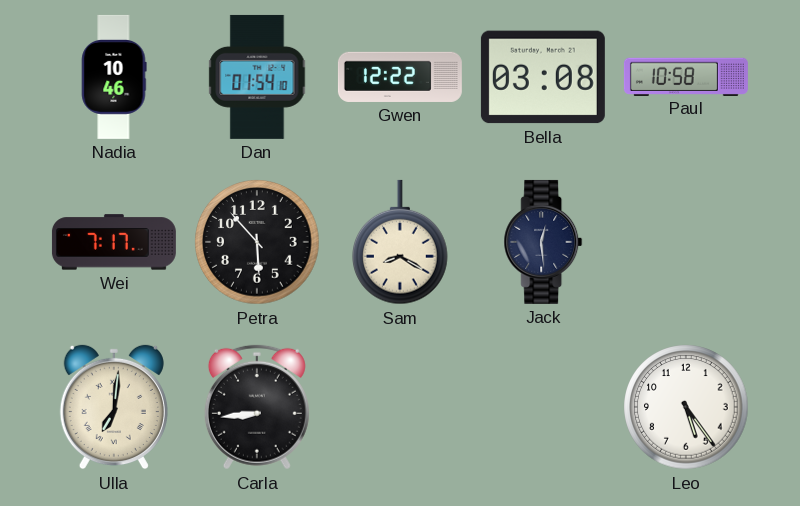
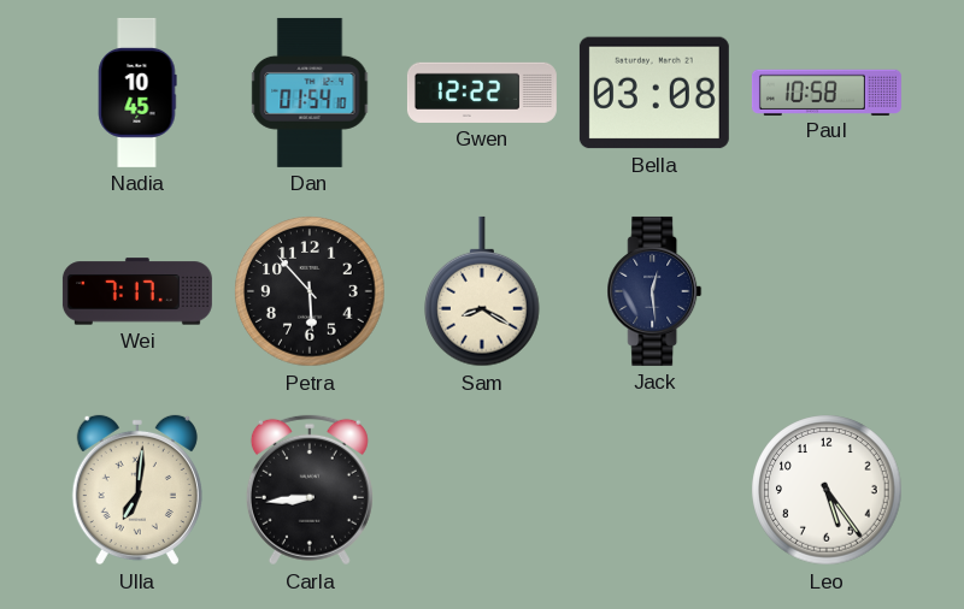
Nadia: 10:46 -> 10:45
